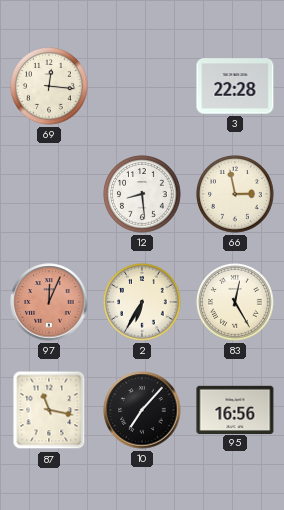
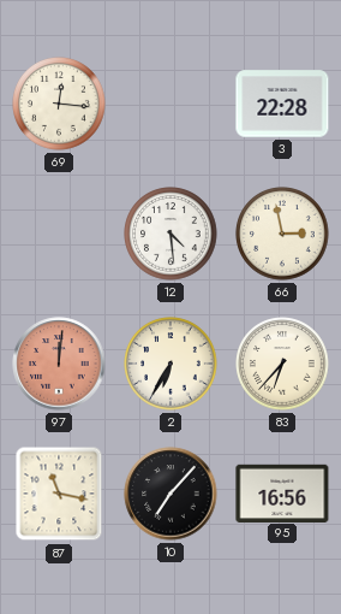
12: 8:29 -> 4:29
97: 12:04 -> 12:01
83: 12:25 -> 6:37
